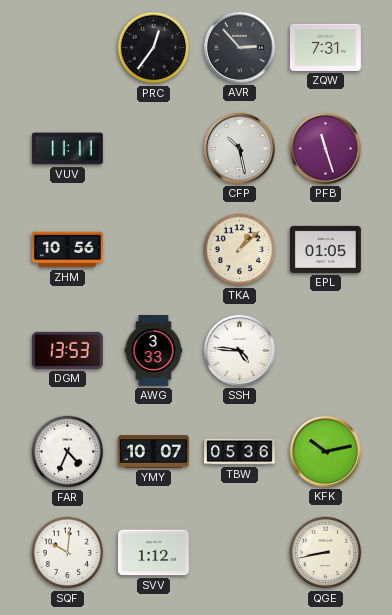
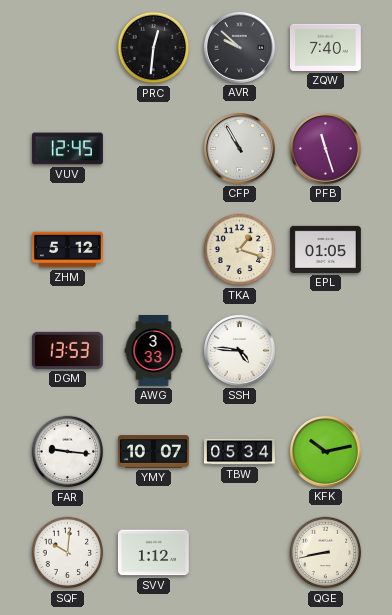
PRC: 12:36 -> 12:31
AVR: 2:53 -> 9:52
ZQW: 7:31 -> 7:40
VUV: 11:11 -> 12:45
CFP: 10:28 -> 10:55
ZHM: 10:56 -> 5:12
TKA: 1:08 -> 1:18
FAR: 4:34 -> 9:16
TBW: 05:36 -> 05:34
